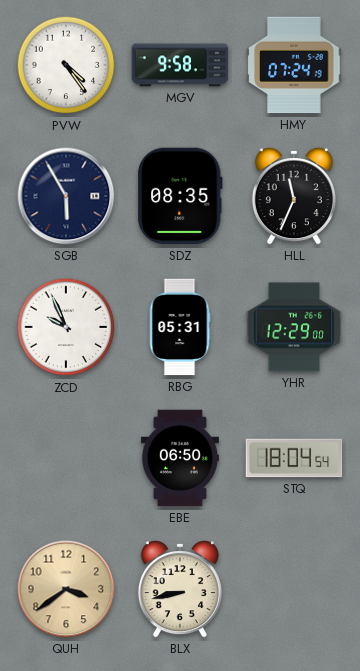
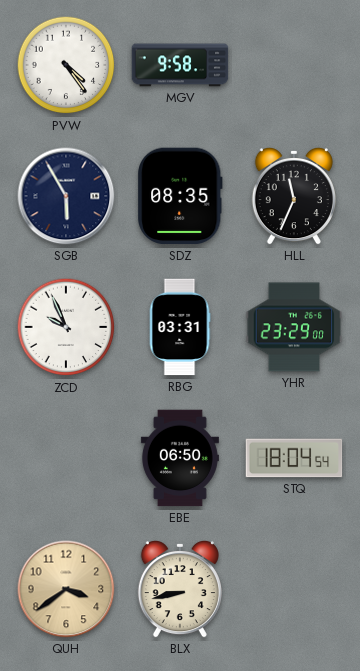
HMY: 07:24 -> none
RBG: 05:31 -> 03:31
YHR: 12:29 -> 23:29
